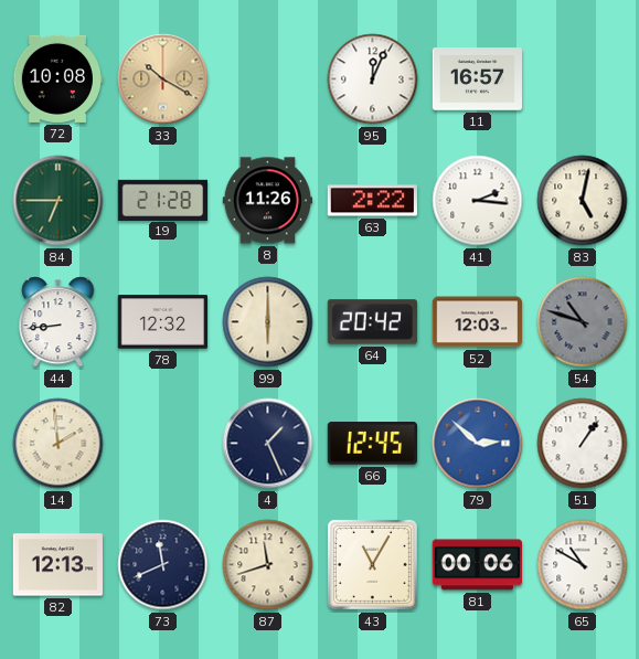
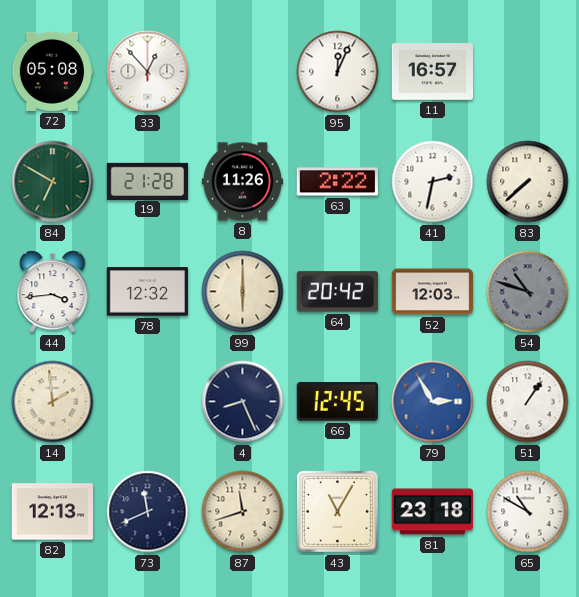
72: 10:08 -> 05:08
33: 10:20 -> 12:53
33 dial: champagne -> white
84: 6:45 -> 6:50
41: 2:16 -> 2:32
83: 5:02 -> 7:38
44: 8:44 -> 3:44
4: 1:26 -> 8:26
79: 2:52 -> 2:55
81: 00:06 -> 23:18
